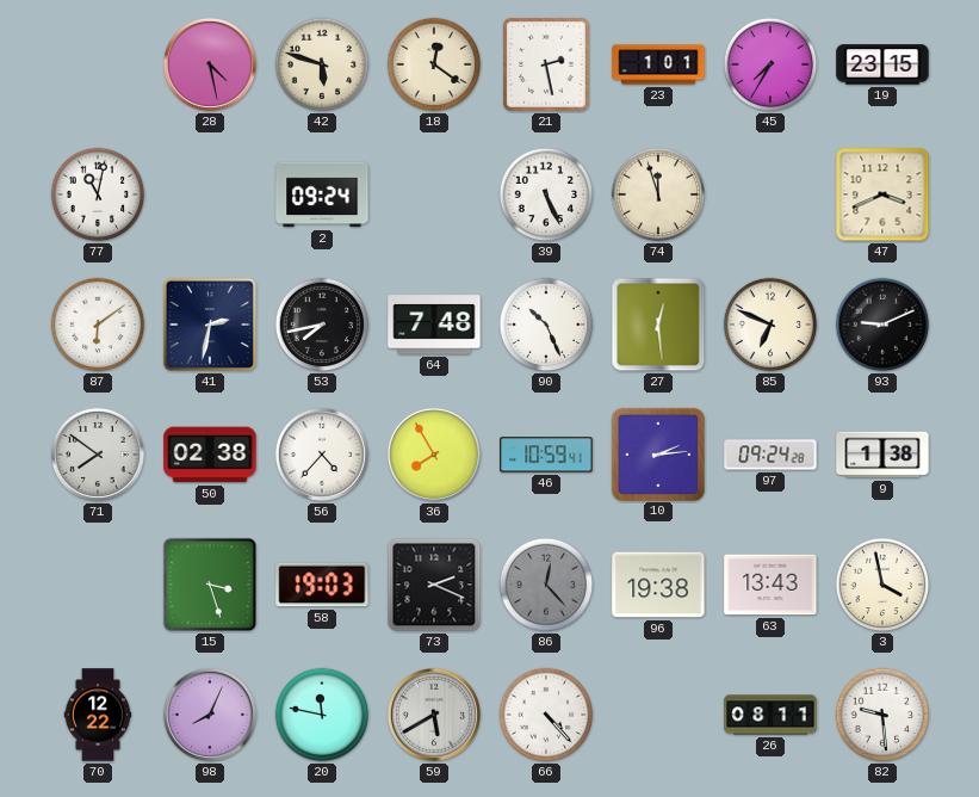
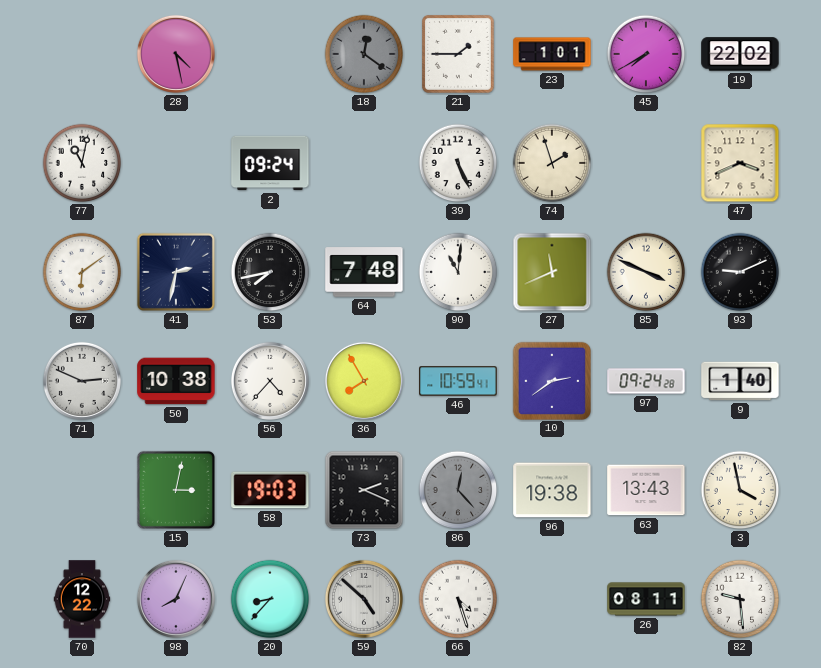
42: 5:48 -> none
18 dial: cream -> grey
21: 2:28 -> 1:45
45: 7:35 -> 7:40
19: 23:15 -> 22:02
74: 11:57 -> 1:57
90: 10:26 -> 11:01
27: 12:29 -> 11:41
85: 6:49 -> 3:49
71: 7:51 -> 2:49
50: 02:38 -> 10:38
10: 2:14 -> 2:39
9: 1:38 -> 1:40
15: 3:27 -> 3:02
20: 11:47 -> 8:37
59: 5:40 -> 4:52
66: 4:23 -> 4:27
